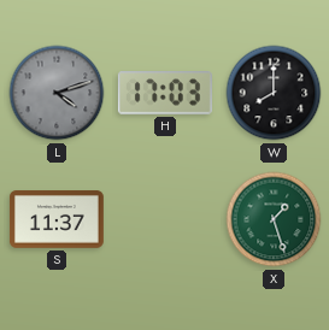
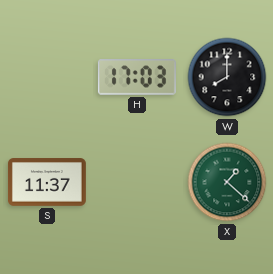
L: 4:12 -> none
X: 1:27 -> 1:22
